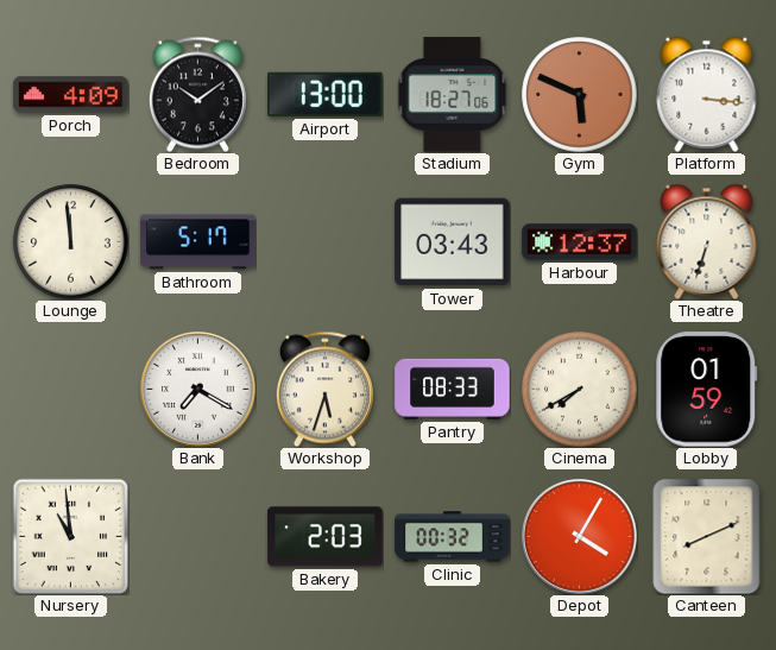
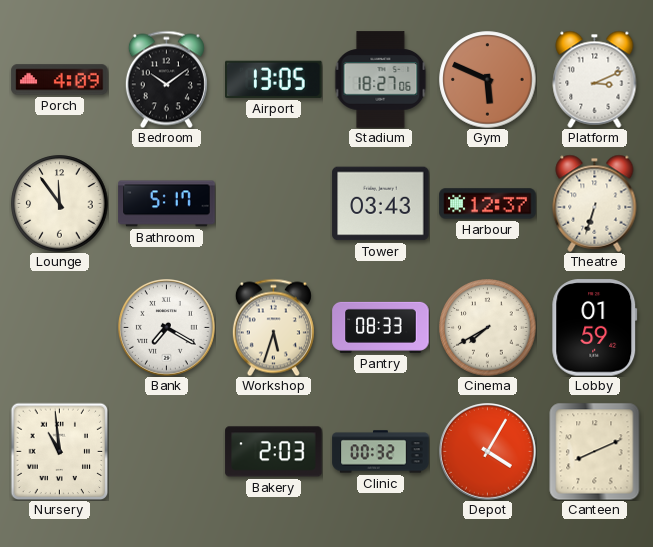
Airport: 13:00 -> 13:05
Platform: 3:16 -> 3:11
Lounge: 11:59 -> 11:54
